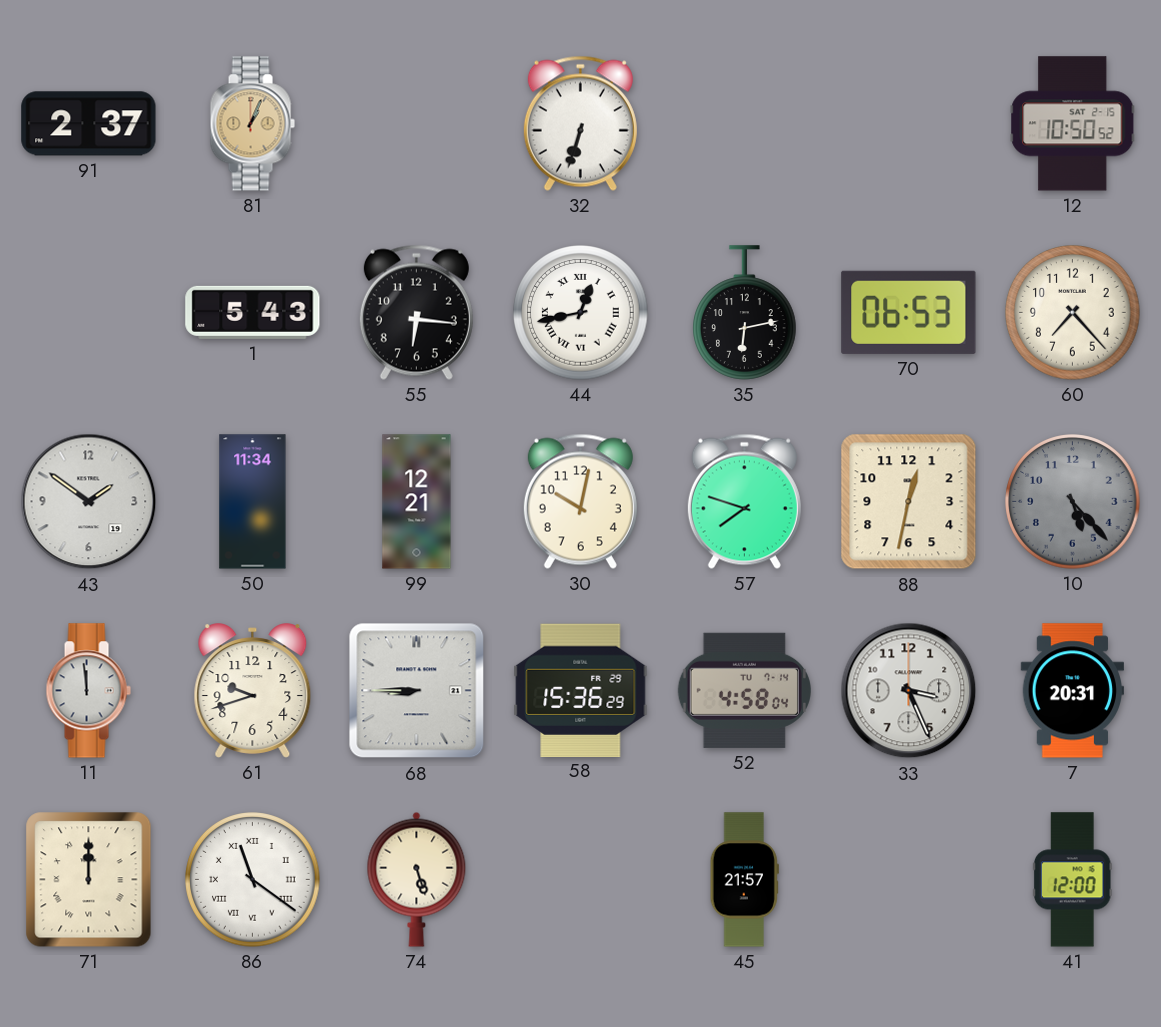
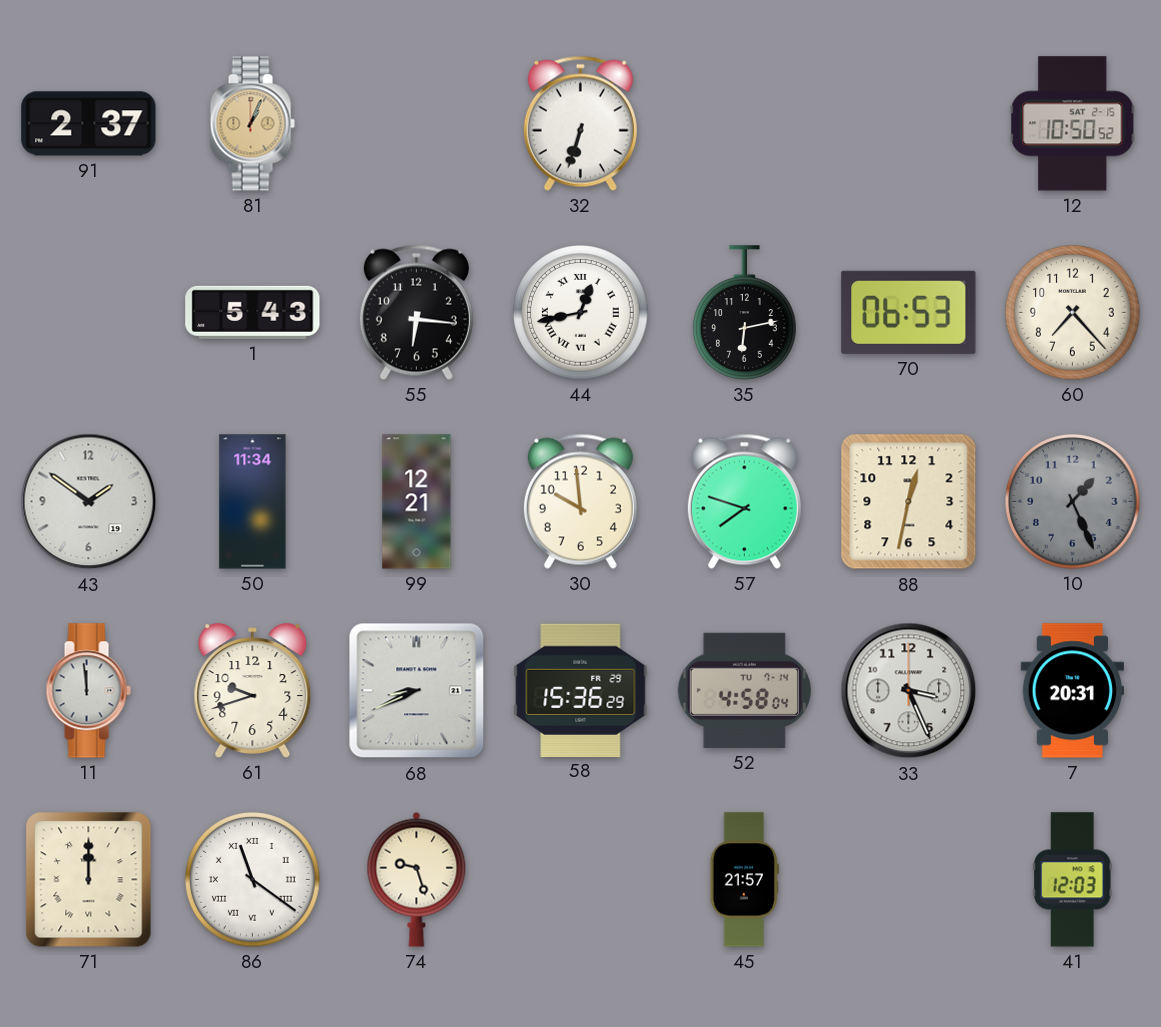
30: 10:02 -> 9:59
10: 5:23 -> 1:26
68: 8:45 -> 8:41
74: 5:27 -> 9:27
41: 12:00 -> 12:03
